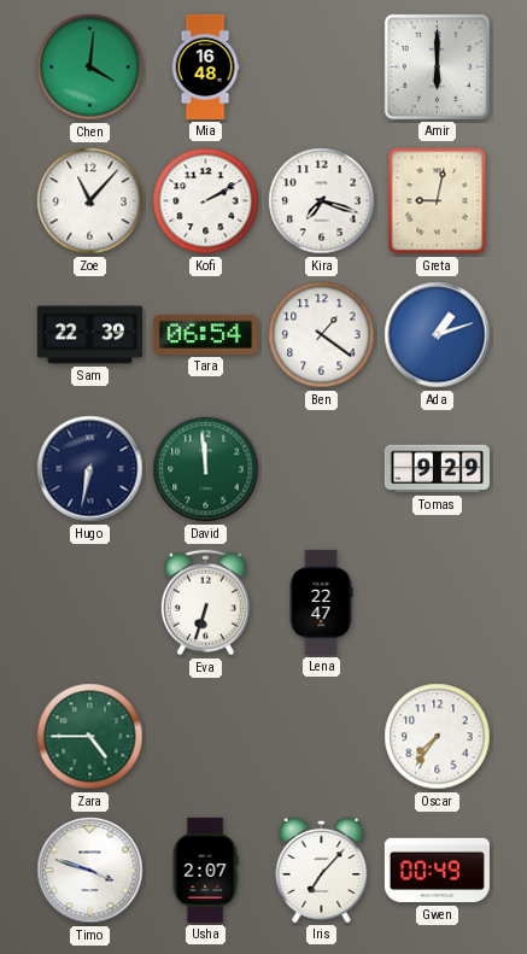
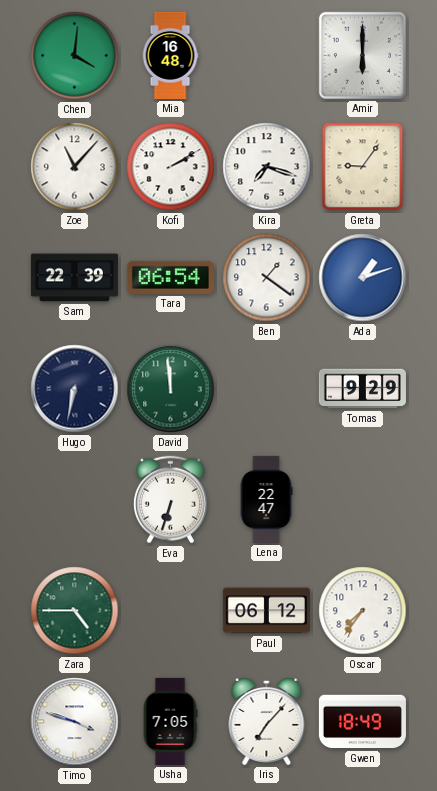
Greta: 9:02 -> 9:06
Paul: none -> 06:12
Usha: 2:07 -> 7:05
Gwen: 00:49 -> 18:49
